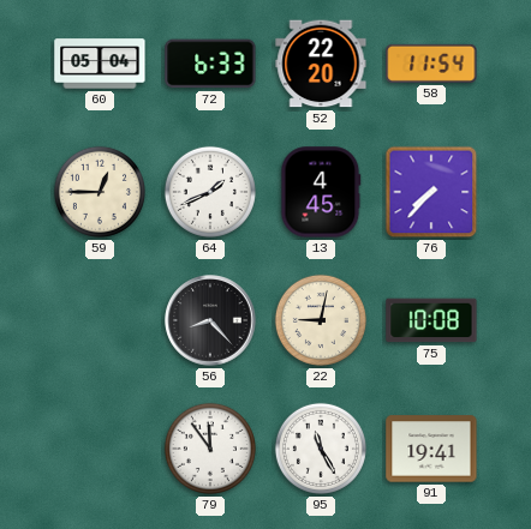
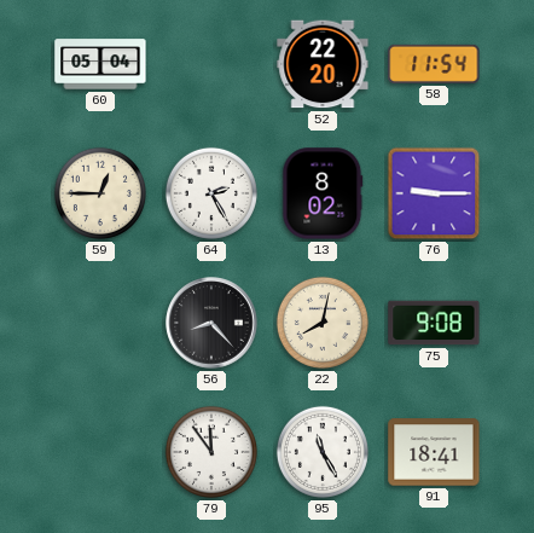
72: 6:33 -> none
64: 1:41 -> 2:25
13: 4:45 -> 8:02
76: 7:37 -> 9:15
22: 9:02 -> 8:02
75: 10:08 -> 9:08
91: 19:41 -> 18:41
